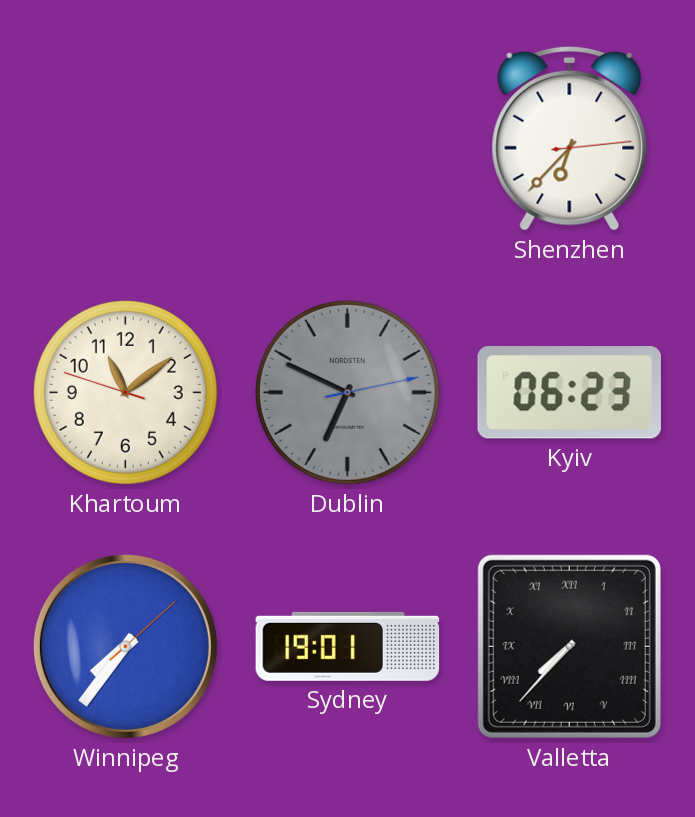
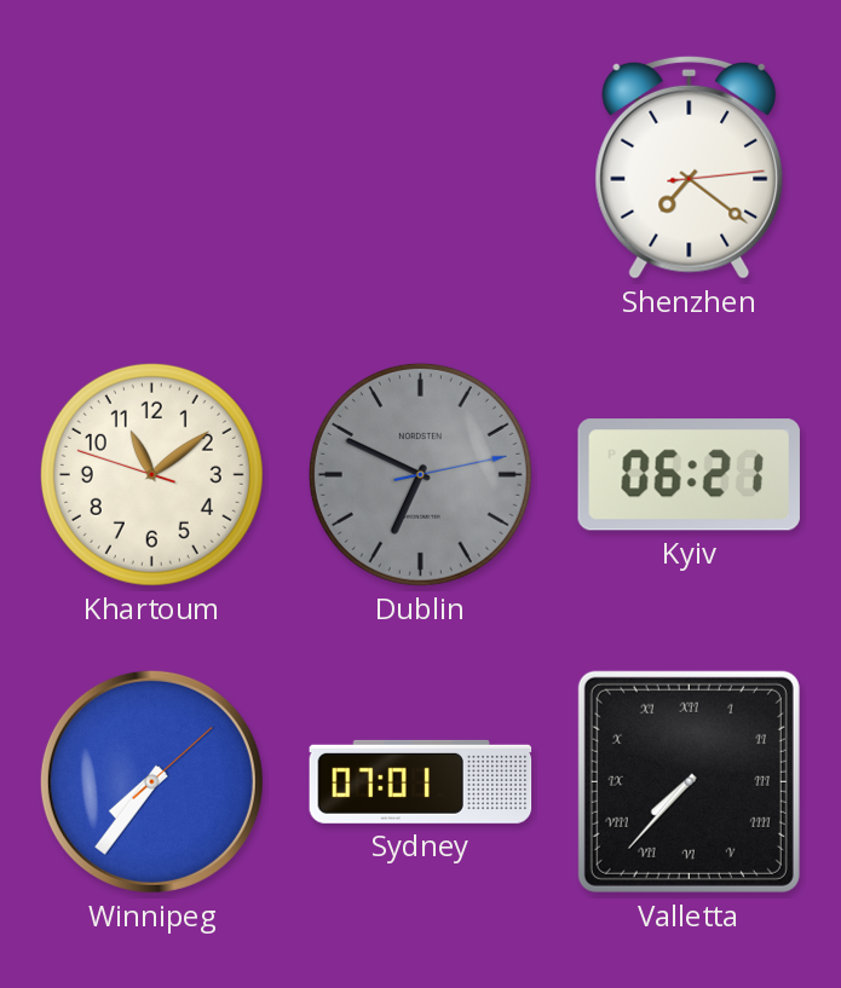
Shenzhen: 6:37 -> 7:21
Kyiv: 06:23 -> 06:21
Sydney: 19:01 -> 07:01
